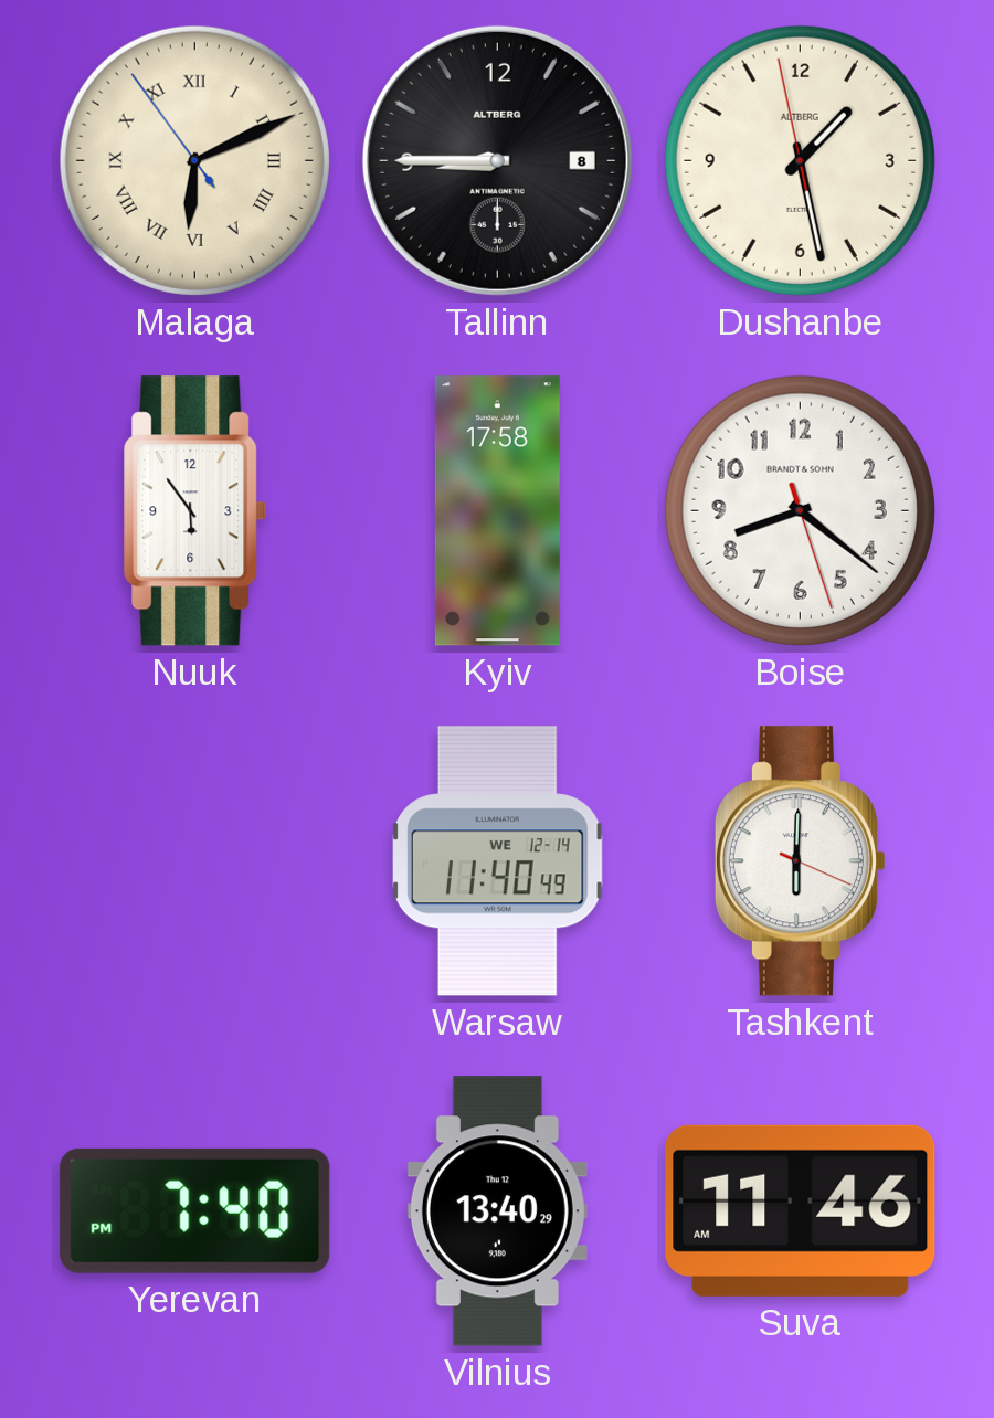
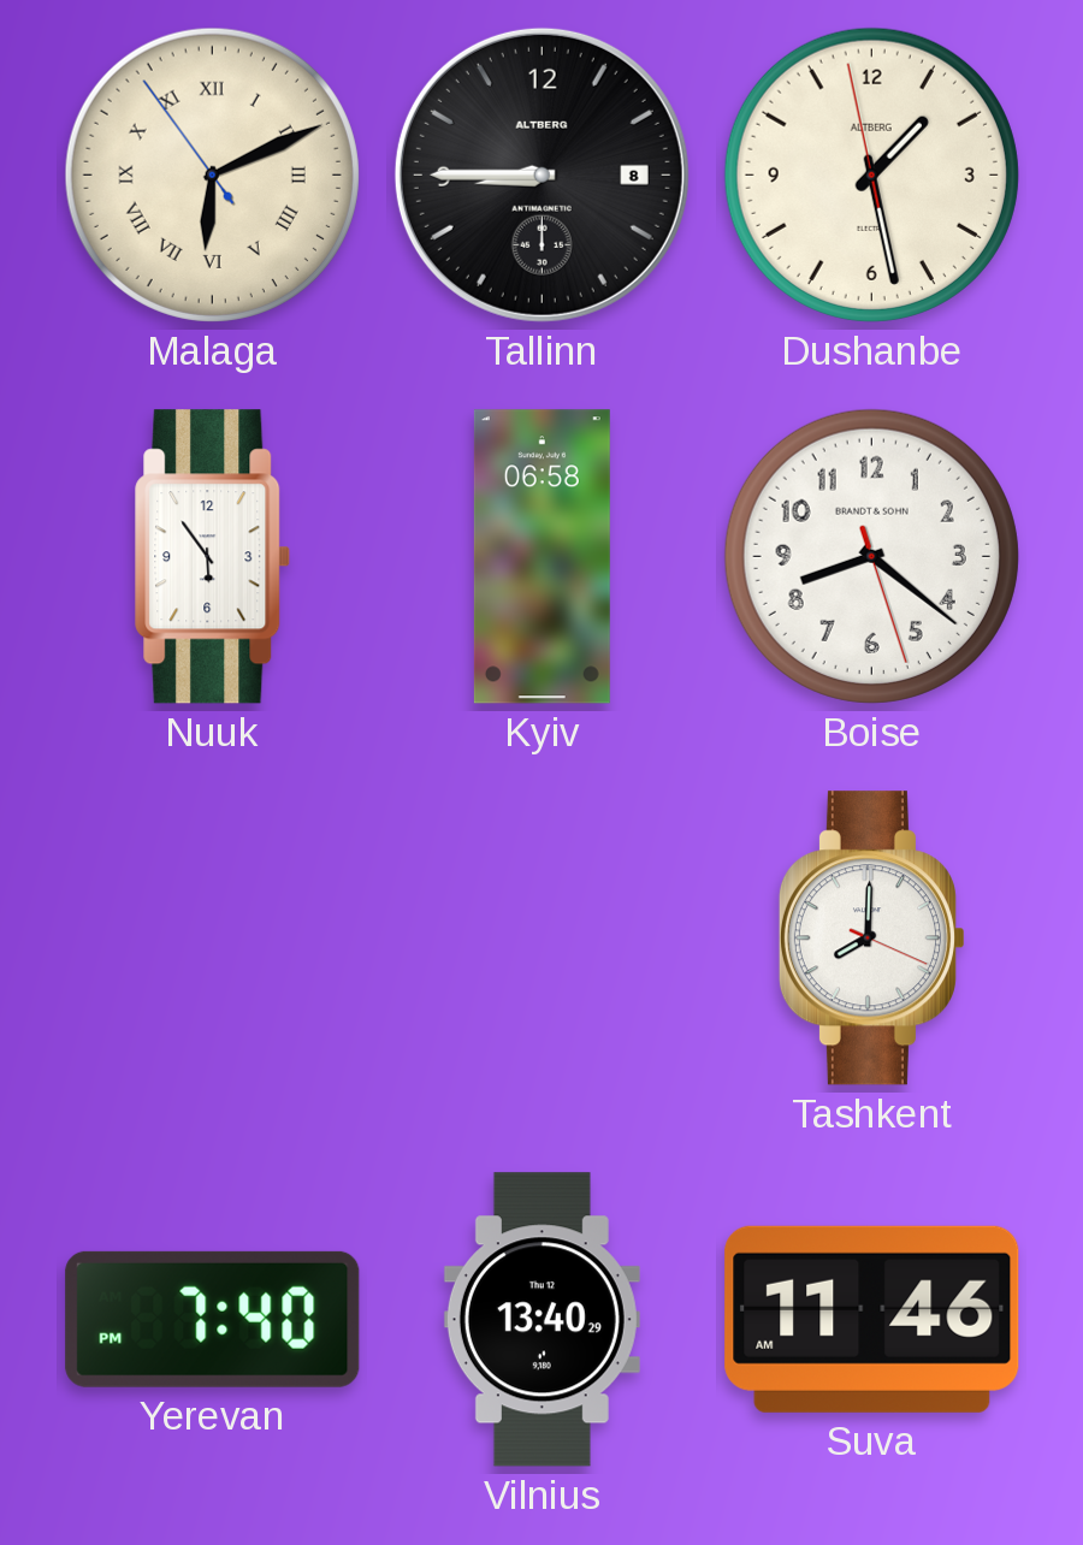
Kyiv: 17:58 -> 06:58
Warsaw: 11:40 -> none
Tashkent: 6:00 -> 8:00
